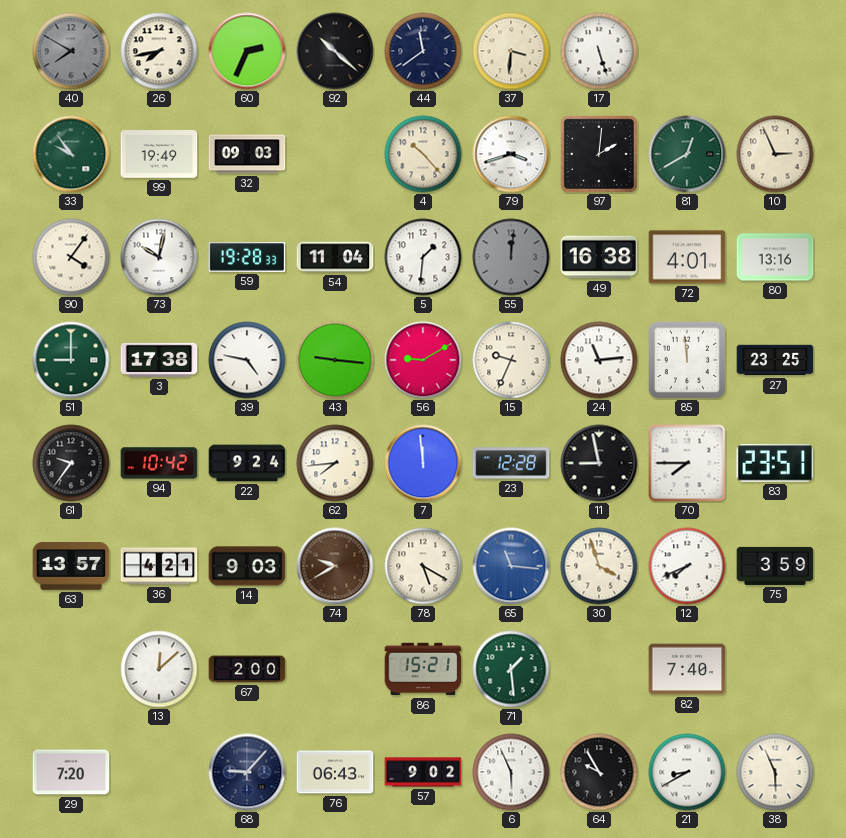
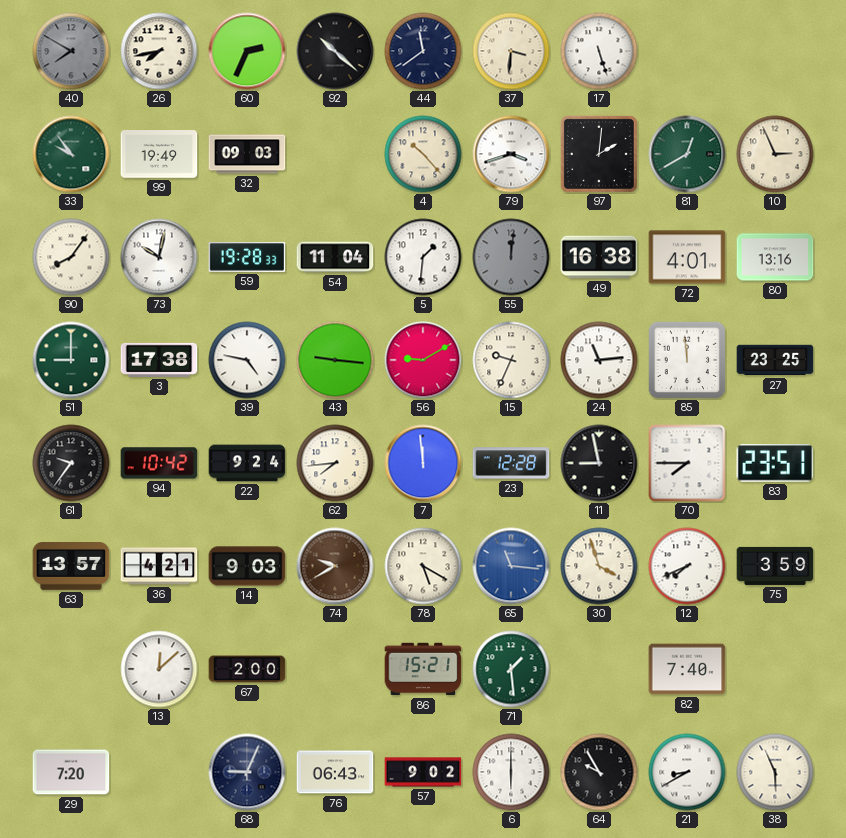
90: 4:06 -> 8:06
68: 9:07 -> 9:04
6: 5:56 -> 6:00
